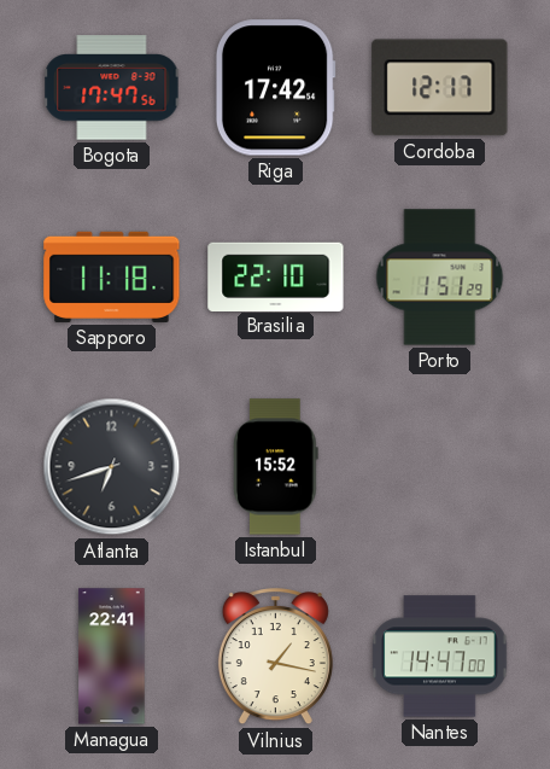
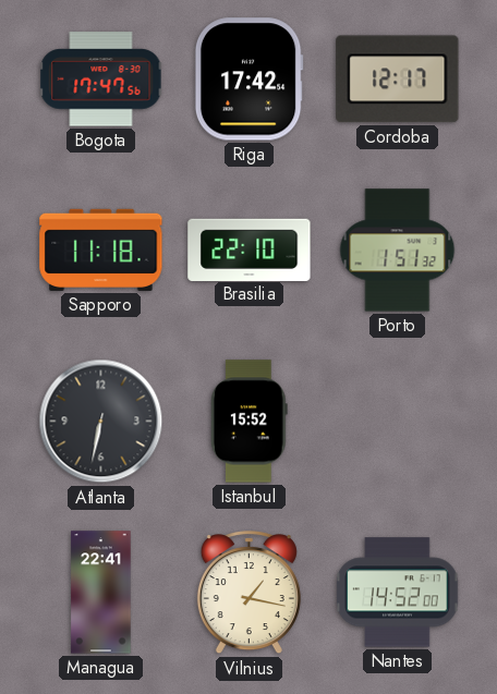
Porto: 1:51:29 -> 1:51:32
Atlanta: 6:42 -> 6:32
Nantes: 14:47 -> 14:52
